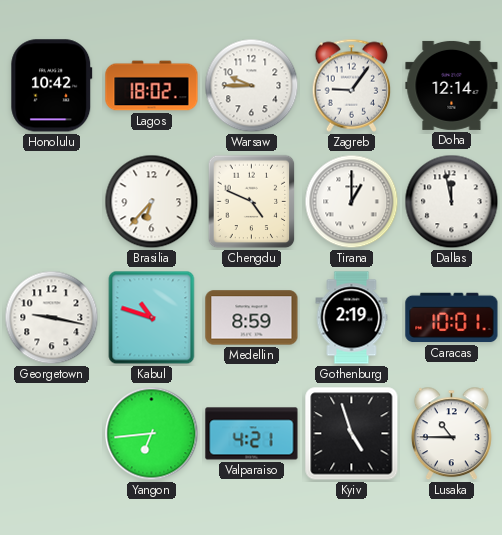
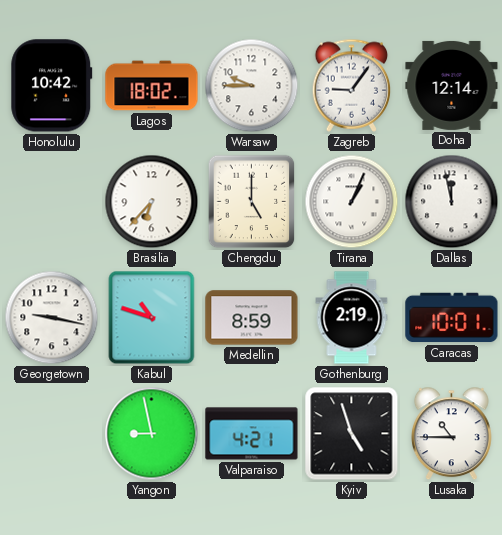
Chengdu: 4:49 -> 5:00
Tirana: 1:00 -> 1:04
Yangon: 6:44 -> 8:58
